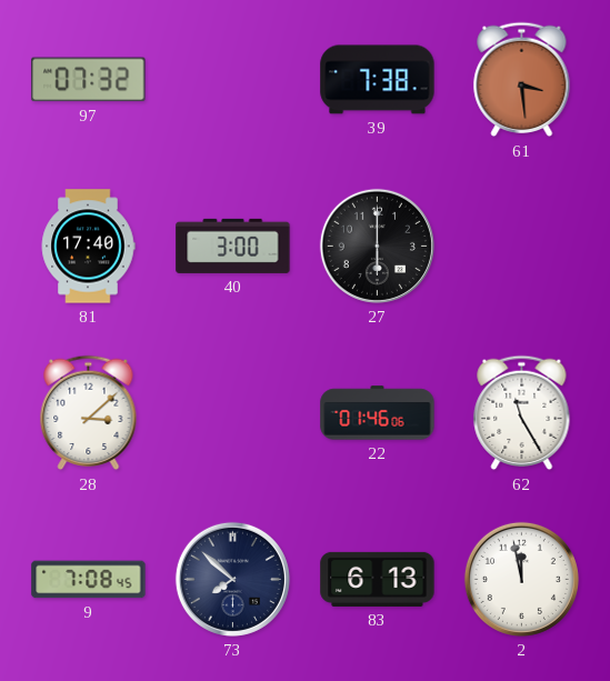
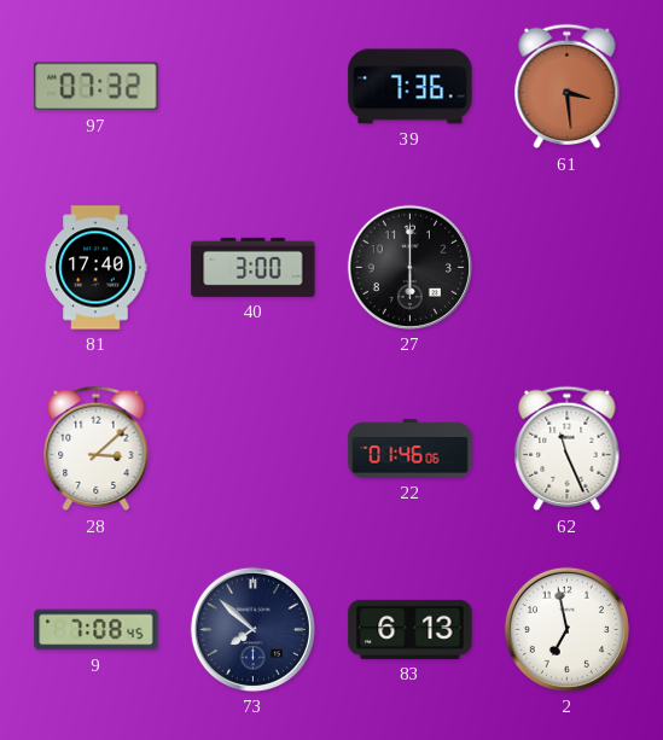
39: 7:38 -> 7:36
62: 11:25 -> 11:26
2: 11:58 -> 6:58
